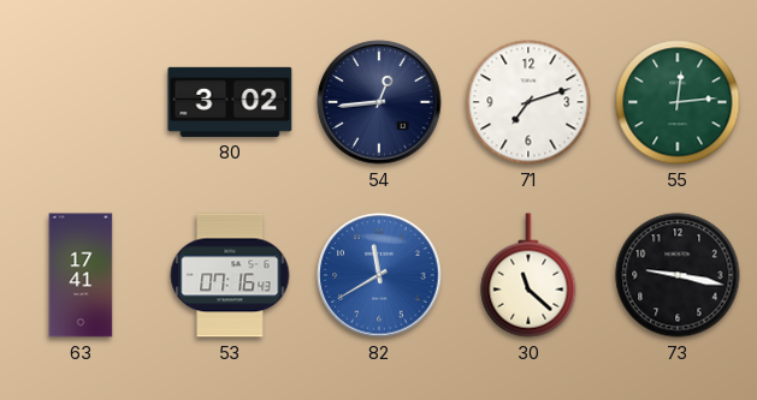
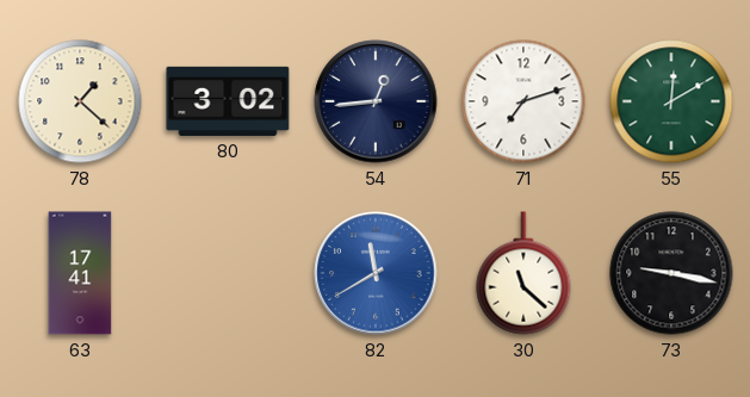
78: none -> 1:22
55: 12:14 -> 12:10
53: 07:16 -> none
